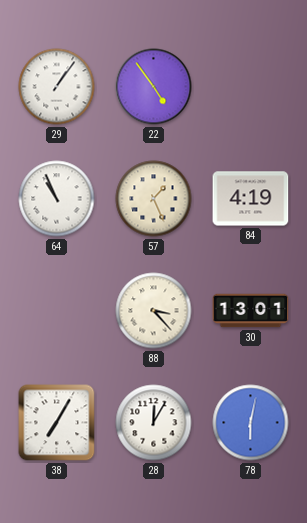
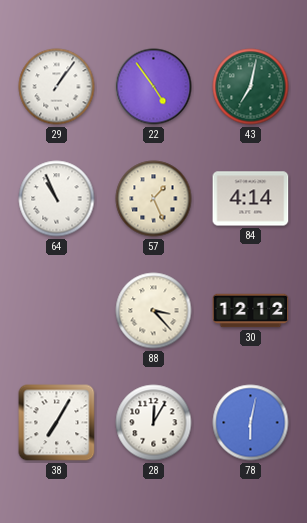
43: none -> 7:02
84: 4:19 -> 4:14
30: 13:01 -> 12:12
